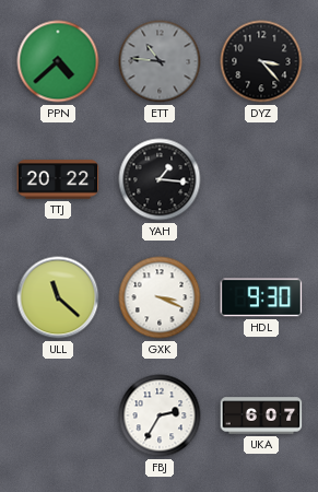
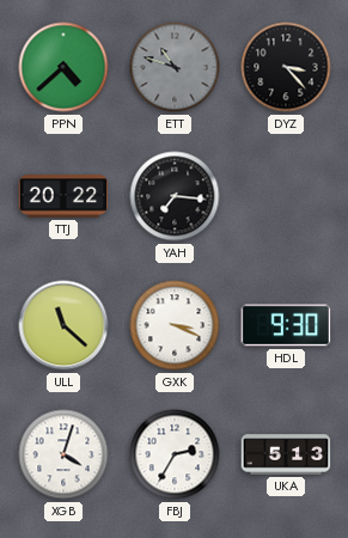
ETT: 10:46 -> 10:48
YAH: 1:16 -> 7:16
XGB: none -> 4:03
UKA: 6:07 -> 5:13
